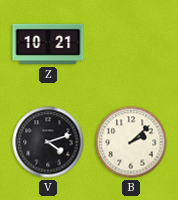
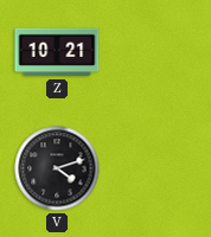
B: 2:08 -> none
